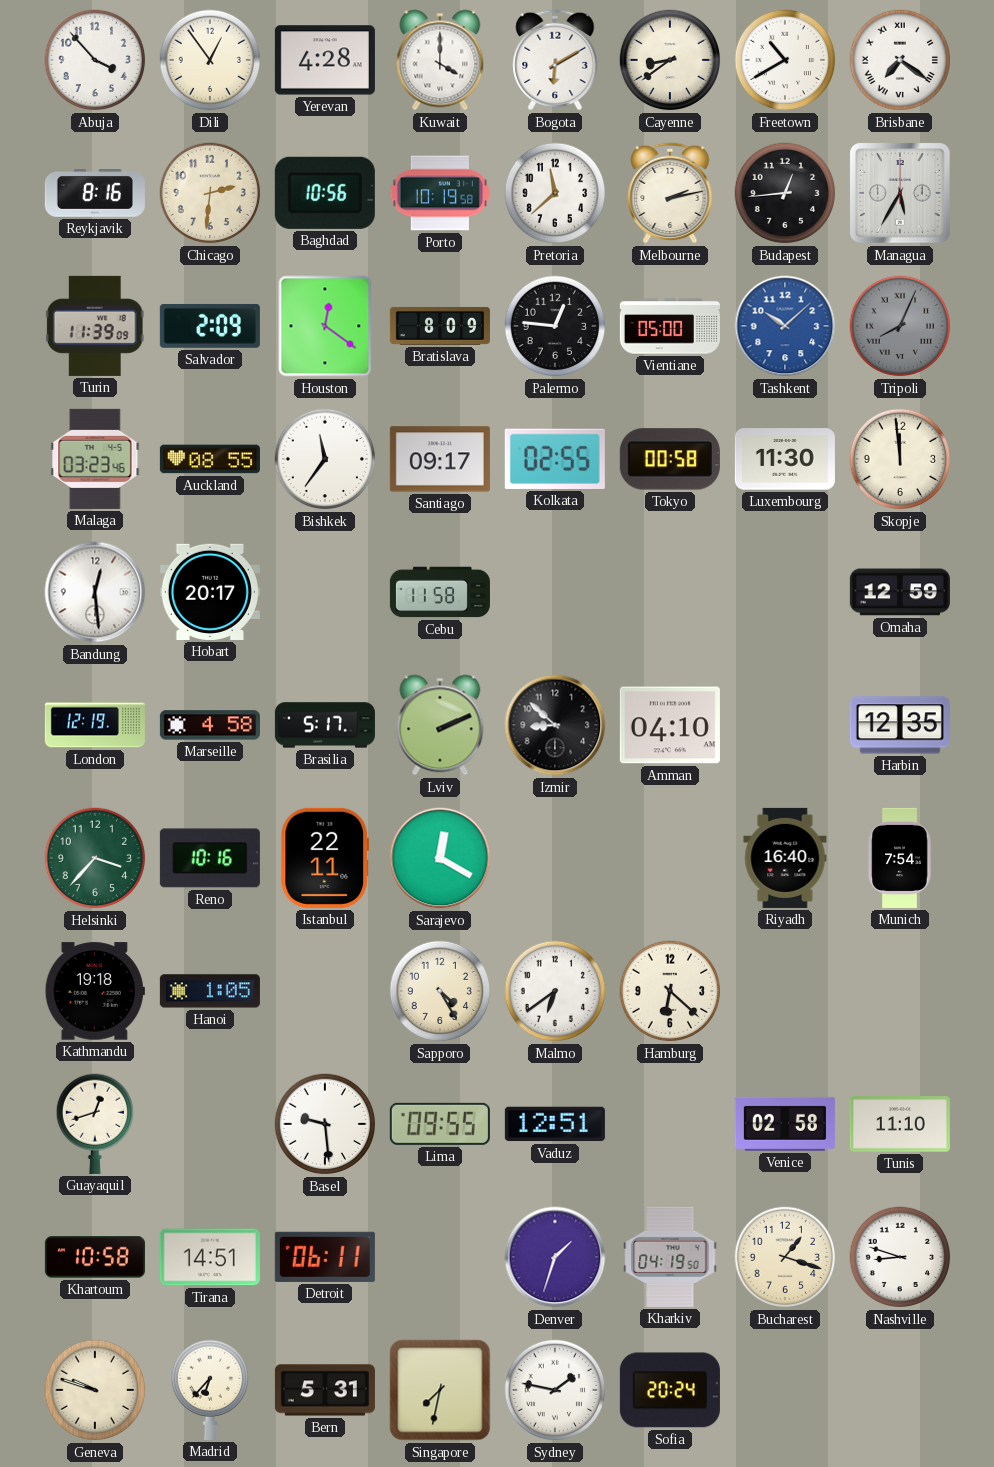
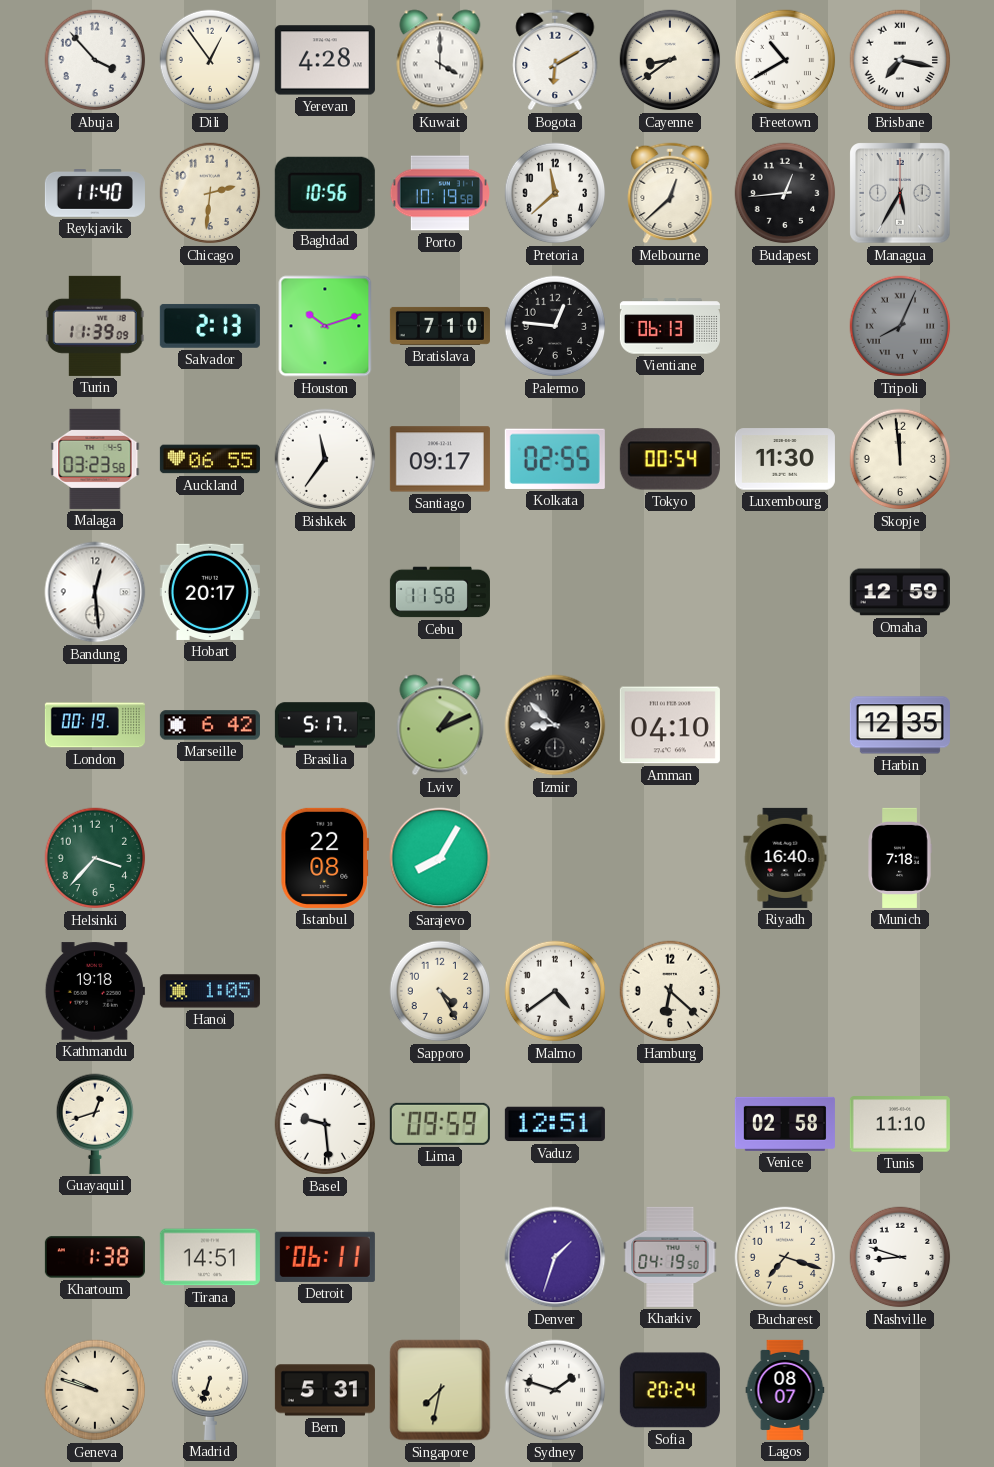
Brisbane: 7:21 -> 7:17
Reykjavik: 8:16 -> 11:40
Melbourne: 2:13 -> 12:38
Salvador: 2:09 -> 2:13
Houston: 12:21 -> 10:12
Bratislava: 8:09 -> 7:10
Vientiane: 05:00 -> 06:13
Tashkent: 10:08 -> none
Malaga: 03:23:46 -> 03:23:58
Auckland: 08:55 -> 06:55
Tokyo: 00:58 -> 00:54
London: 12:19 -> 00:19
Marseille: 4:58 -> 6:42
Lviv: 2:11 -> 1:11
Reno: 10:16 -> none
Istanbul: 22:11 -> 22:08
Sarajevo: 12:20 -> 8:05
Munich: 7:54 -> 7:18
Malmo: 6:39 -> 4:39
Lima: 09:55 -> 09:59
Khartoum: 10:58 -> 1:38
Bucharest: 1:18 -> 7:18
Madrid: 6:37 -> 6:33
Sydney: 1:47 -> 1:48
Lagos: none -> 08:07
